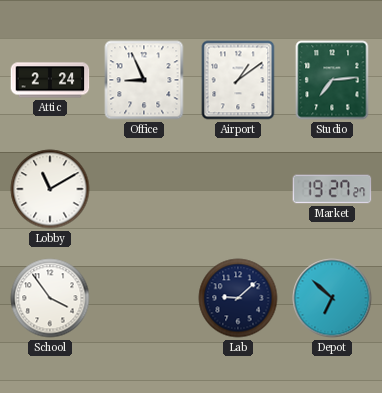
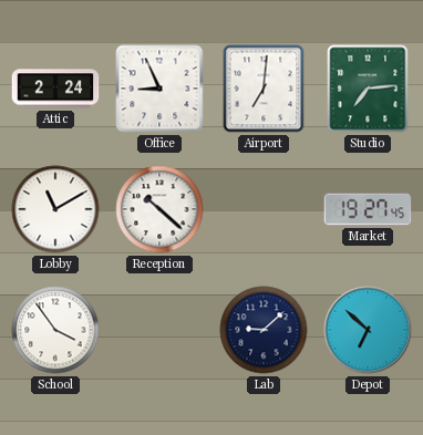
Airport: 1:09 -> 7:01
Reception: none -> 10:22
Market: 19:27:27 -> 19:27:45
